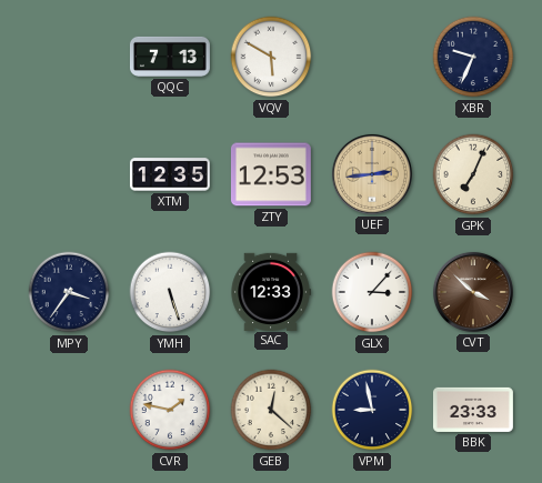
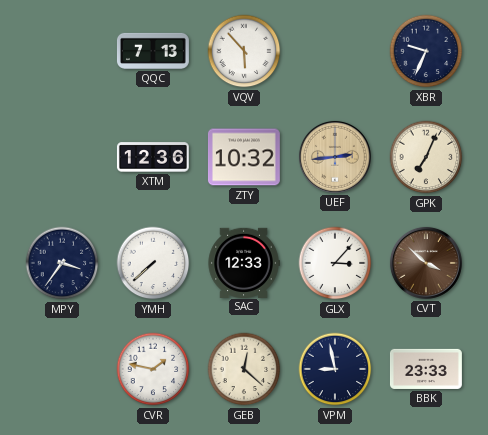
VQV: 5:50 -> 5:53
XTM: 12:35 -> 12:36
ZTY: 12:53 -> 10:32
YMH: 5:27 -> 7:38
